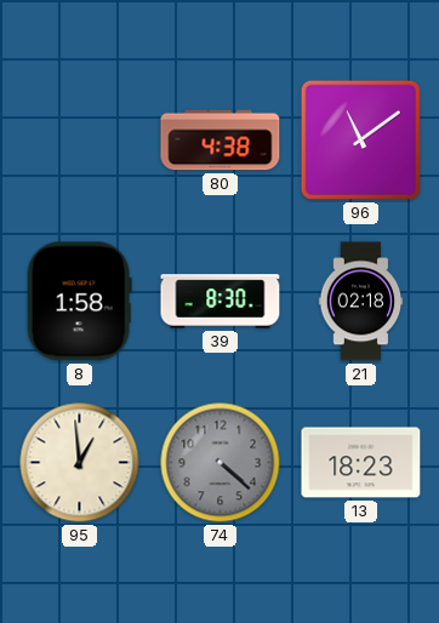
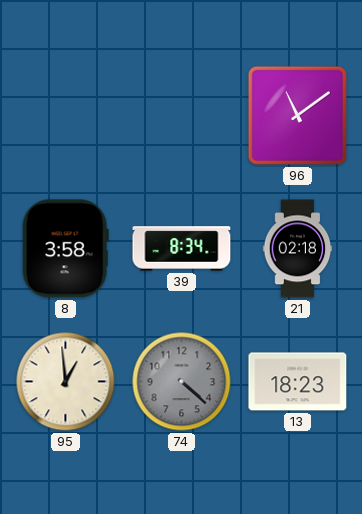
80: 4:38 -> none
8: 1:58 -> 3:58
39: 8:30 -> 8:34
